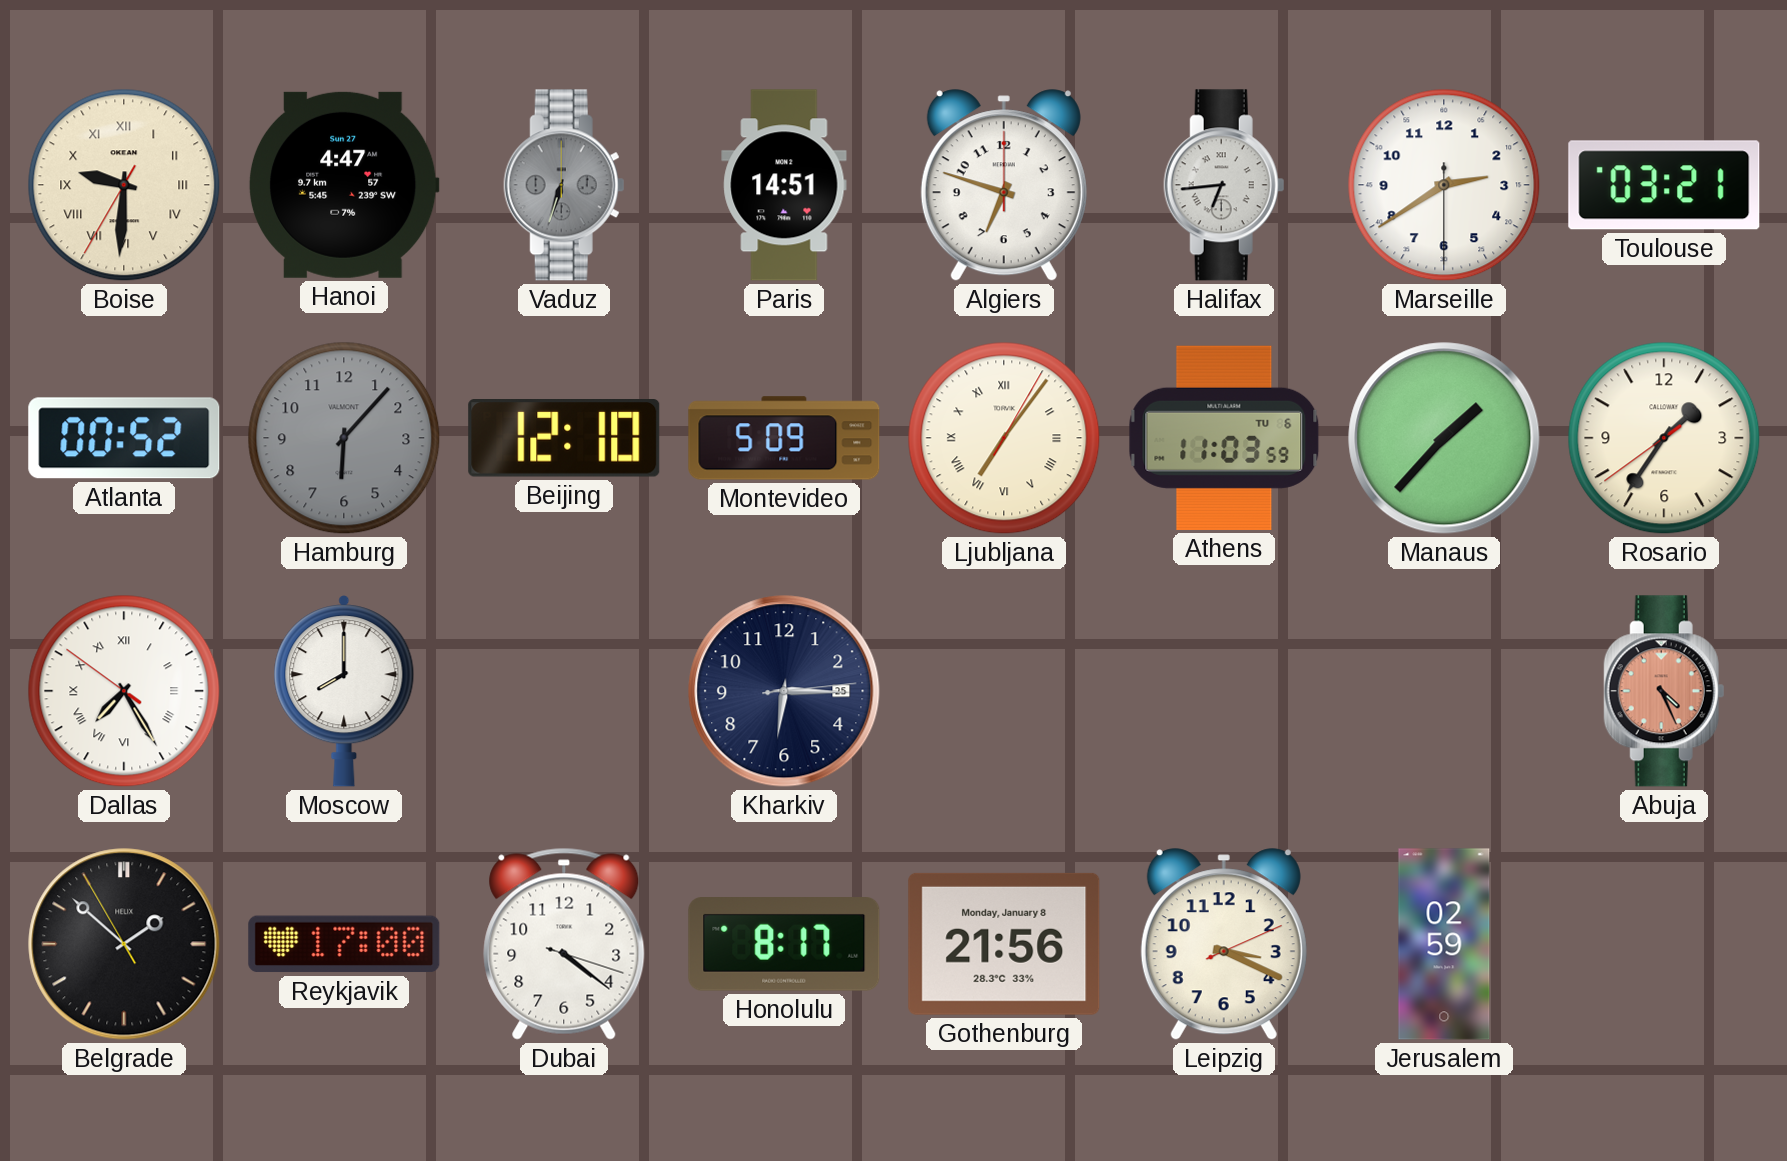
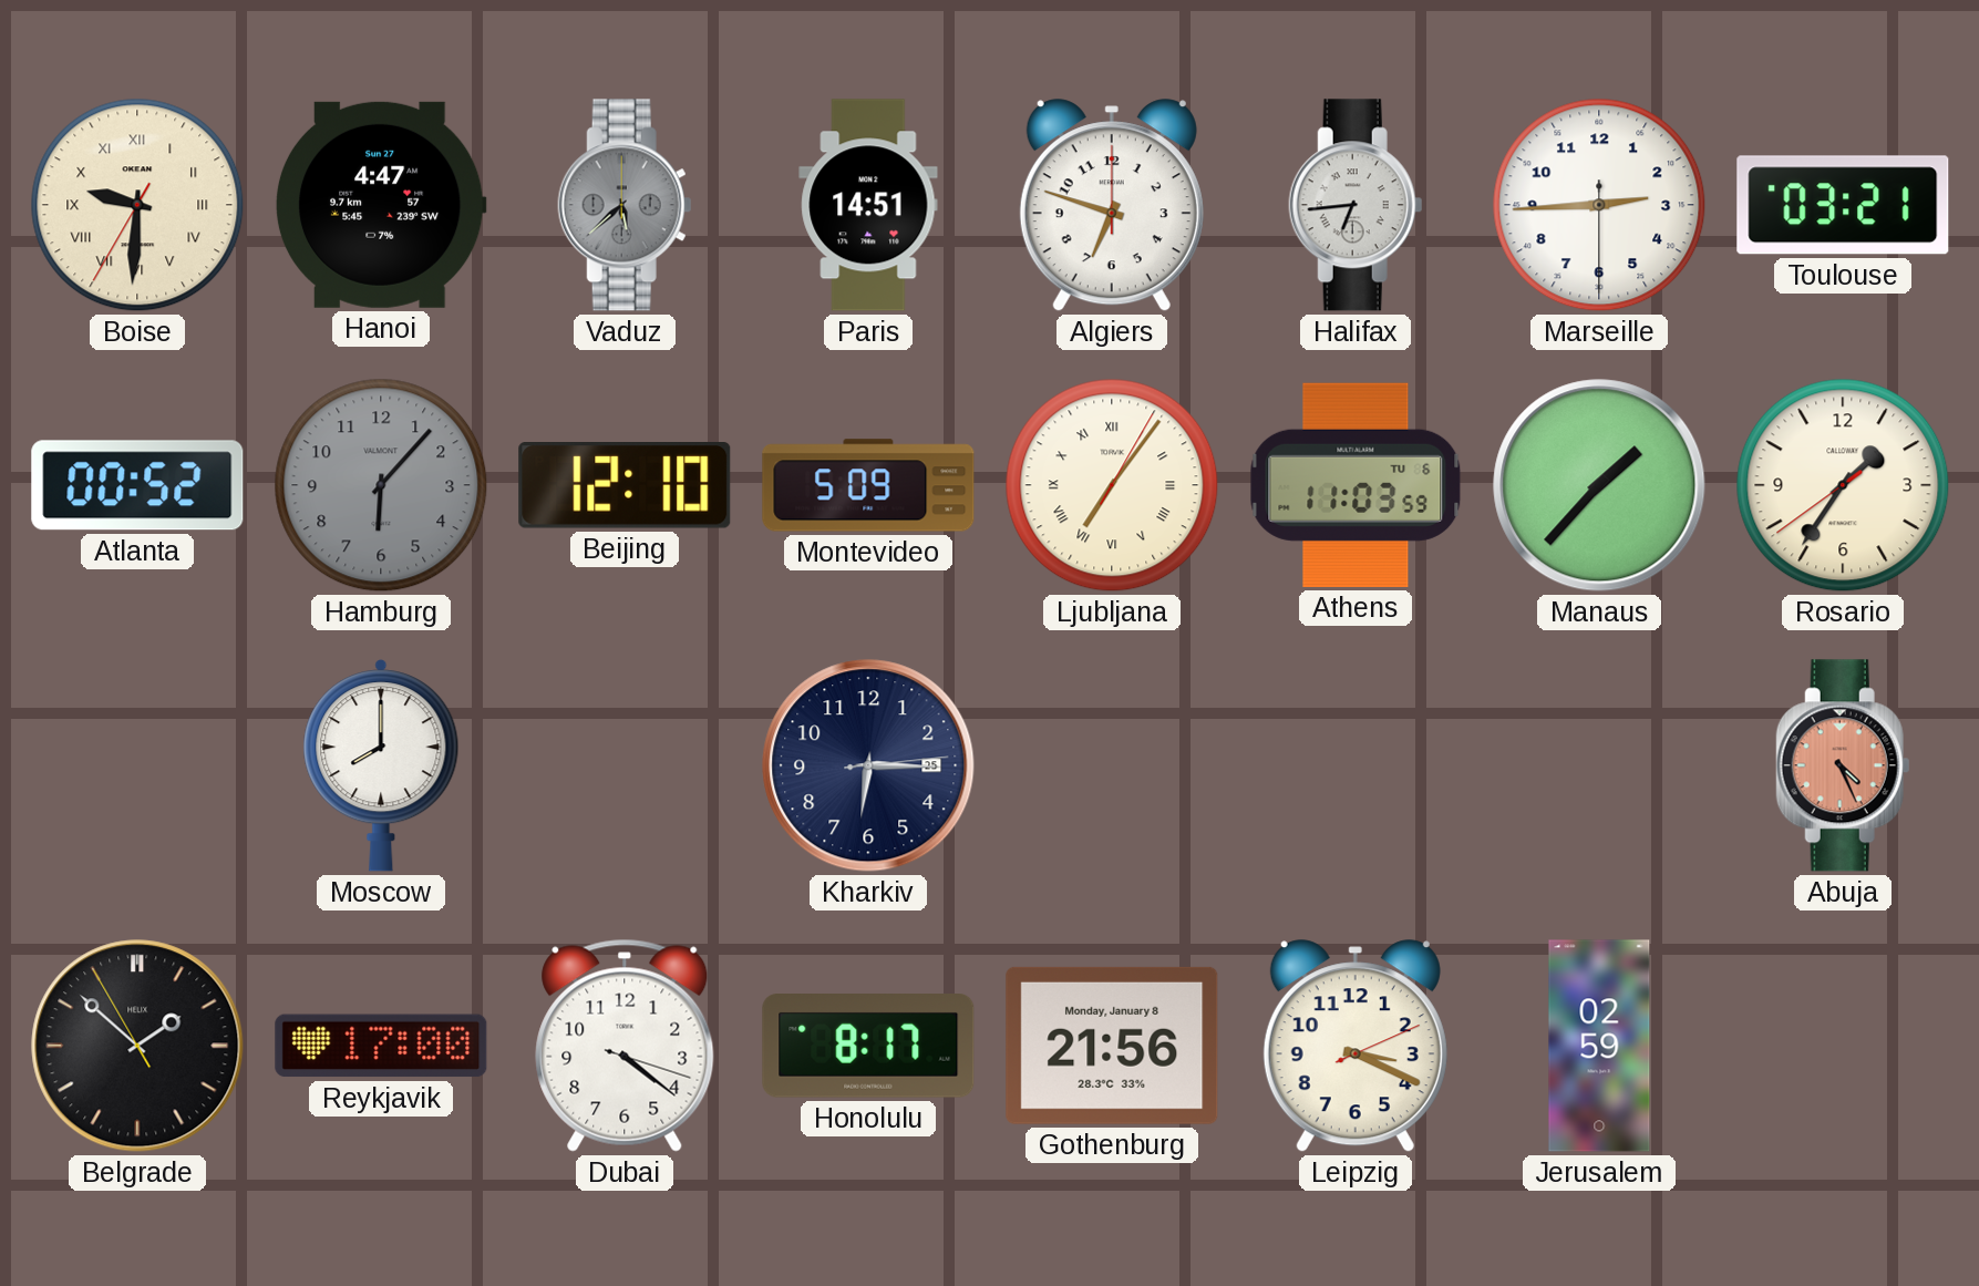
Vaduz: 6:33 -> 5:38
Marseille: 2:39 -> 2:44
Dallas: 7:24 -> none
